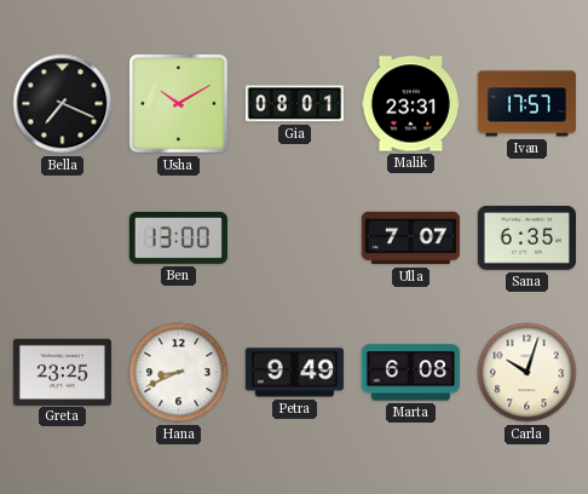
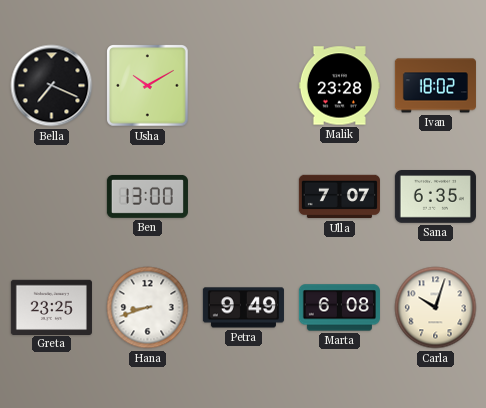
Gia: 08:01 -> none
Malik: 23:31 -> 23:28
Ivan: 17:57 -> 18:02
Hana: 8:41 -> 8:42
